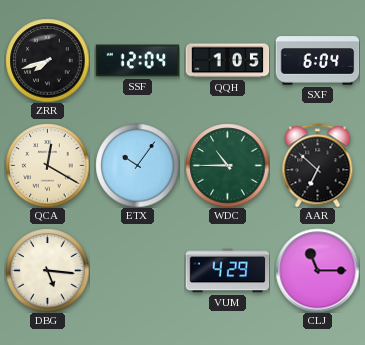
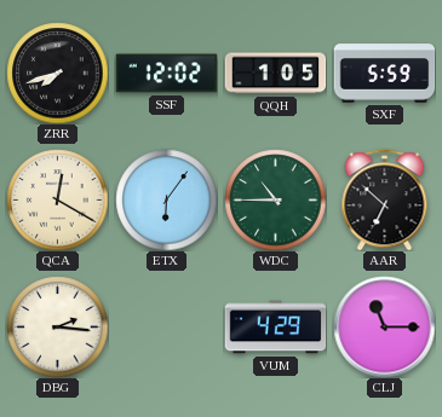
SSF: 12:04 -> 12:02
SXF: 6:04 -> 5:59
ETX: 10:06 -> 6:06
DBG: 5:16 -> 2:16
